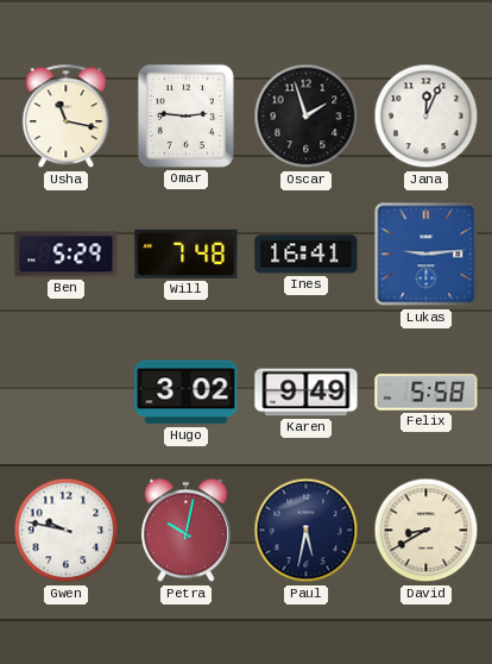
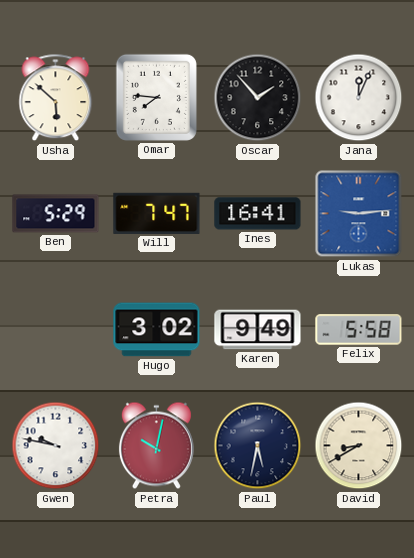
Usha: 11:17 -> 5:52
Omar: 2:46 -> 7:46
Oscar: 1:57 -> 1:53
Will: 7:48 -> 7:47
